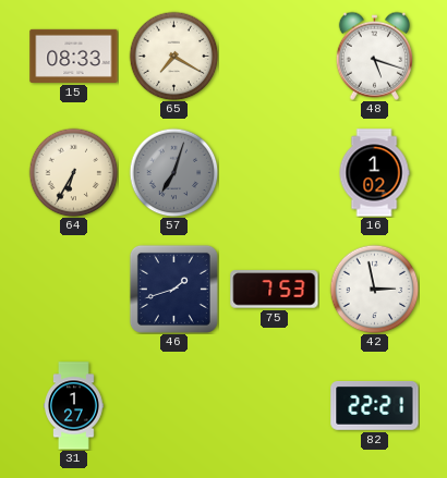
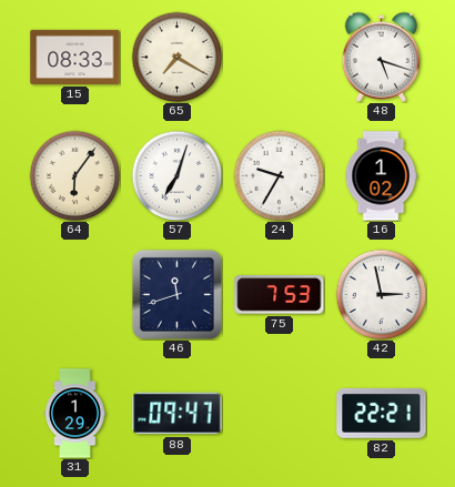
64: 6:35 -> 6:06
57 dial: grey -> white
24: none -> 9:35
46: 1:42 -> 11:42
31: 1:27 -> 1:29
88: none -> 09:47
